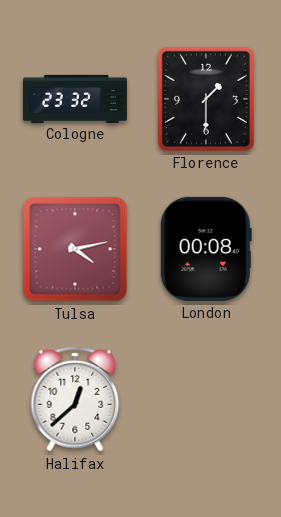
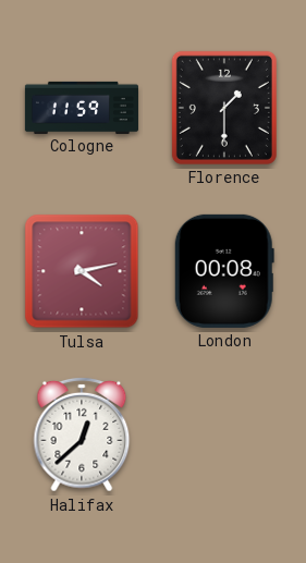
Cologne: 23:32 -> 11:59
